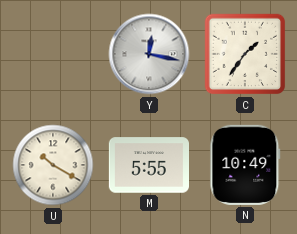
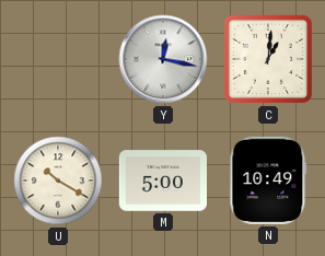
C: 1:36 -> 1:01
M: 5:55 -> 5:00
